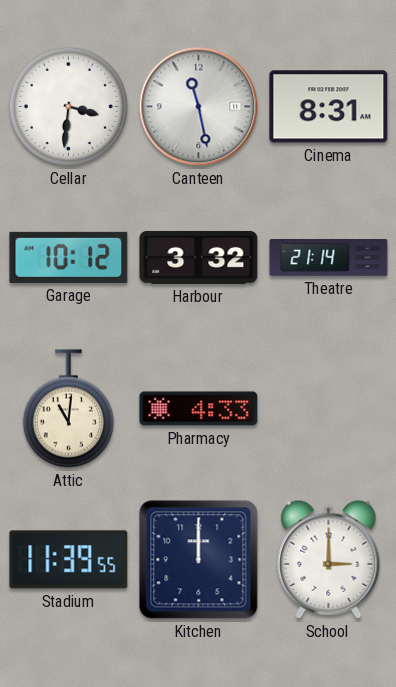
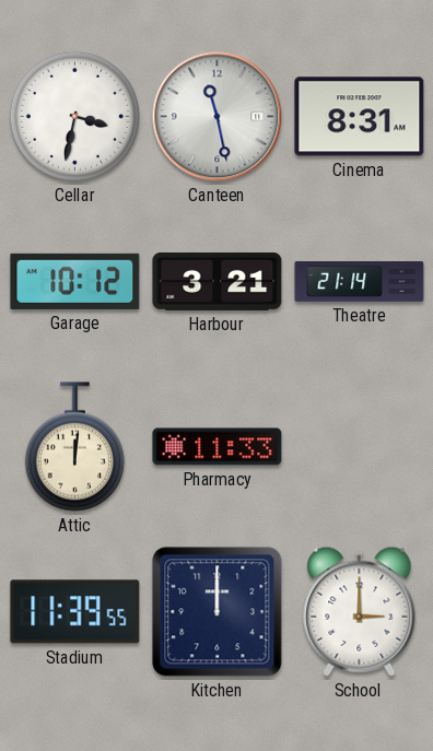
Cellar: 3:31 -> 3:32
Harbour: 3:32 -> 3:21
Attic: 11:01 -> 12:01
Pharmacy: 4:33 -> 11:33
